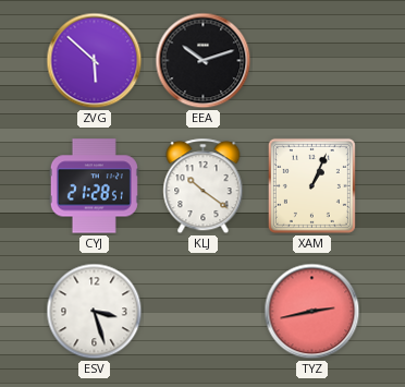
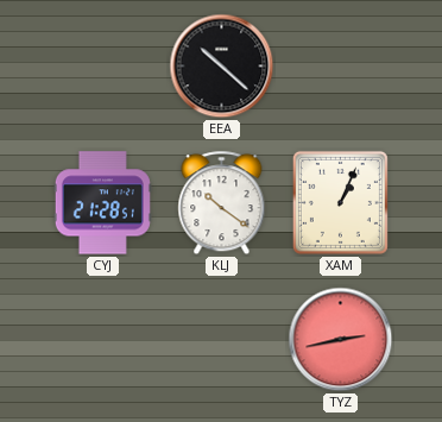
ZVG: 5:52 -> none
EEA: 10:12 -> 10:22
ESV: 3:27 -> none
